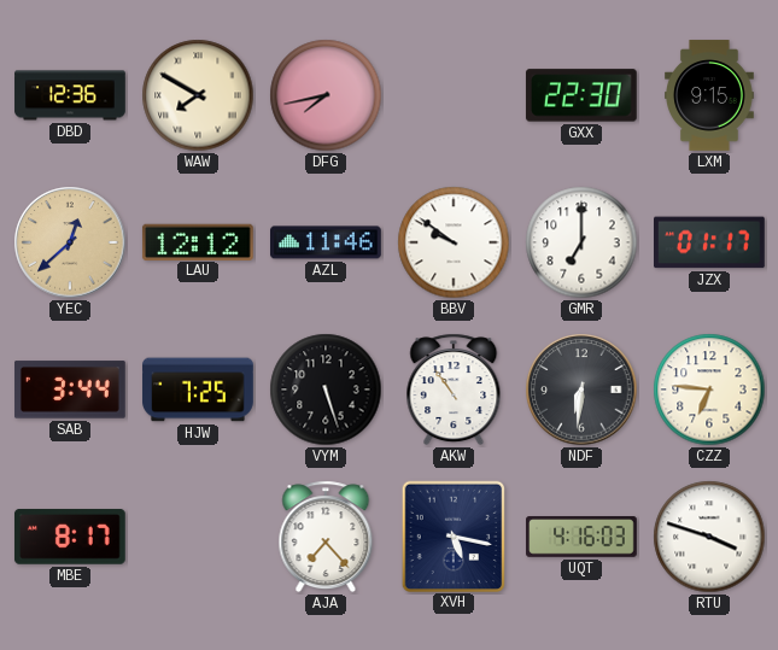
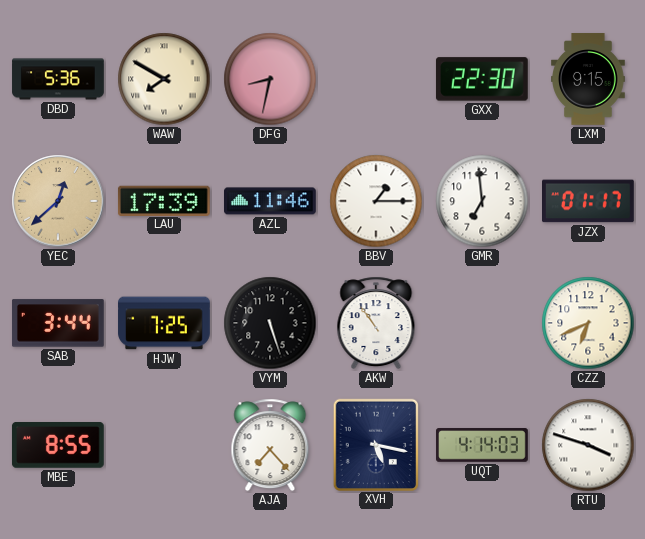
DBD: 12:36 -> 5:36
DFG: 7:43 -> 8:32
LAU: 12:12 -> 17:39
BBV: 9:51 -> 1:15
GMR: 7:00 -> 6:59
NDF: 6:31 -> none
CZZ: 6:46 -> 6:41
MBE: 8:17 -> 8:55
UQT: 4:16 -> 4:14
